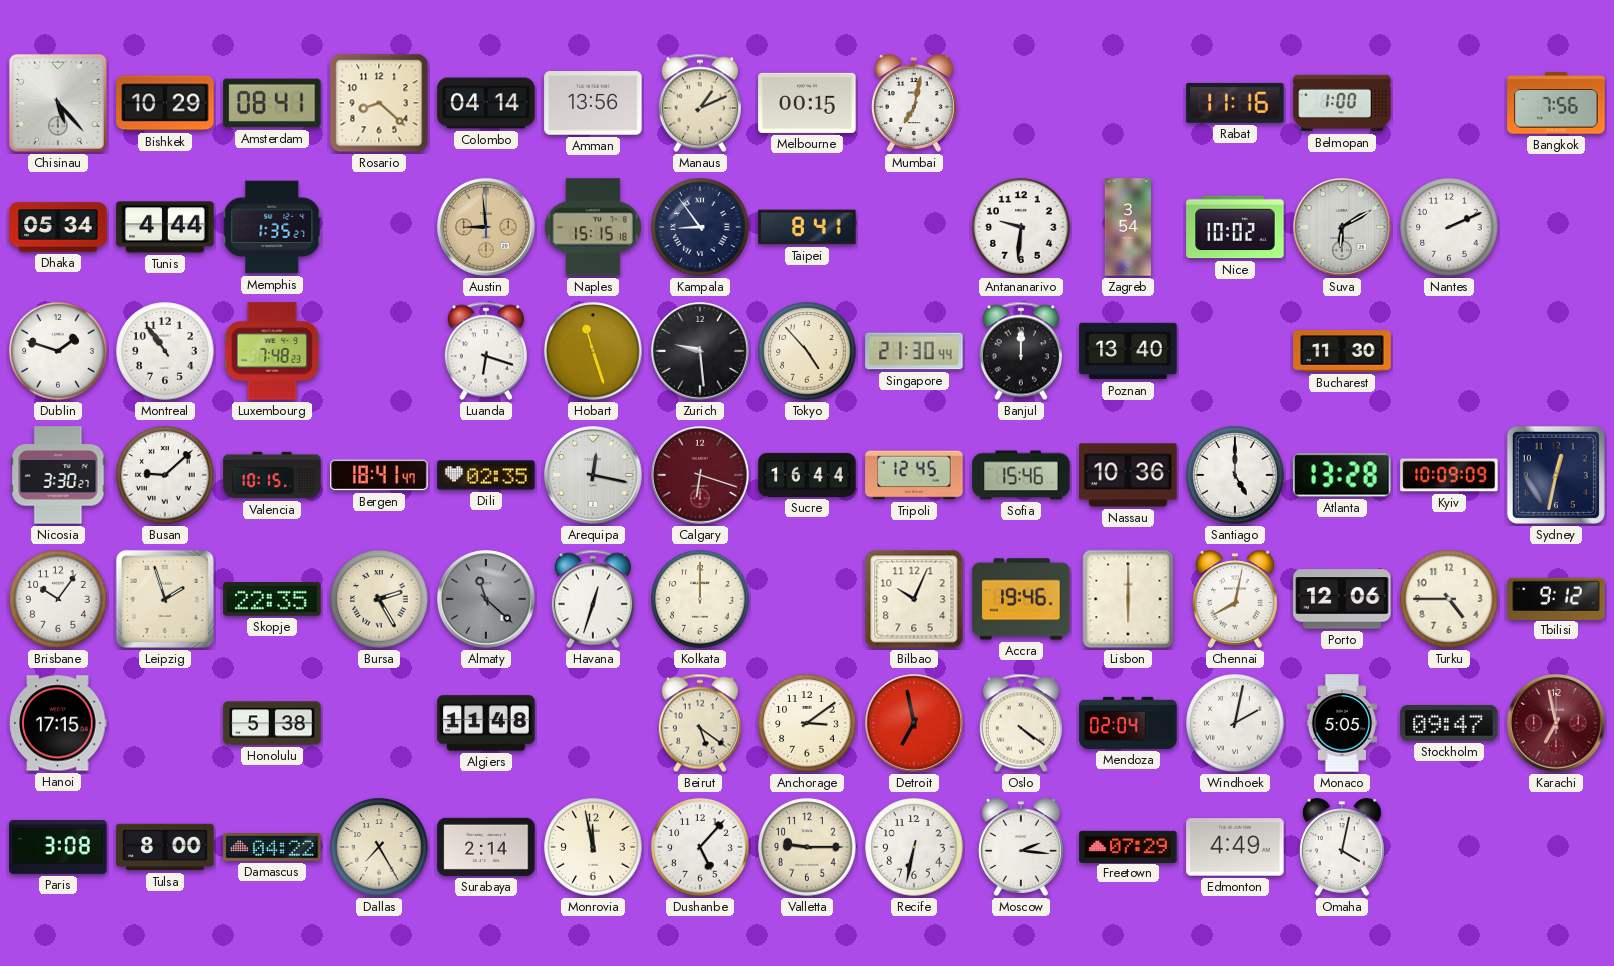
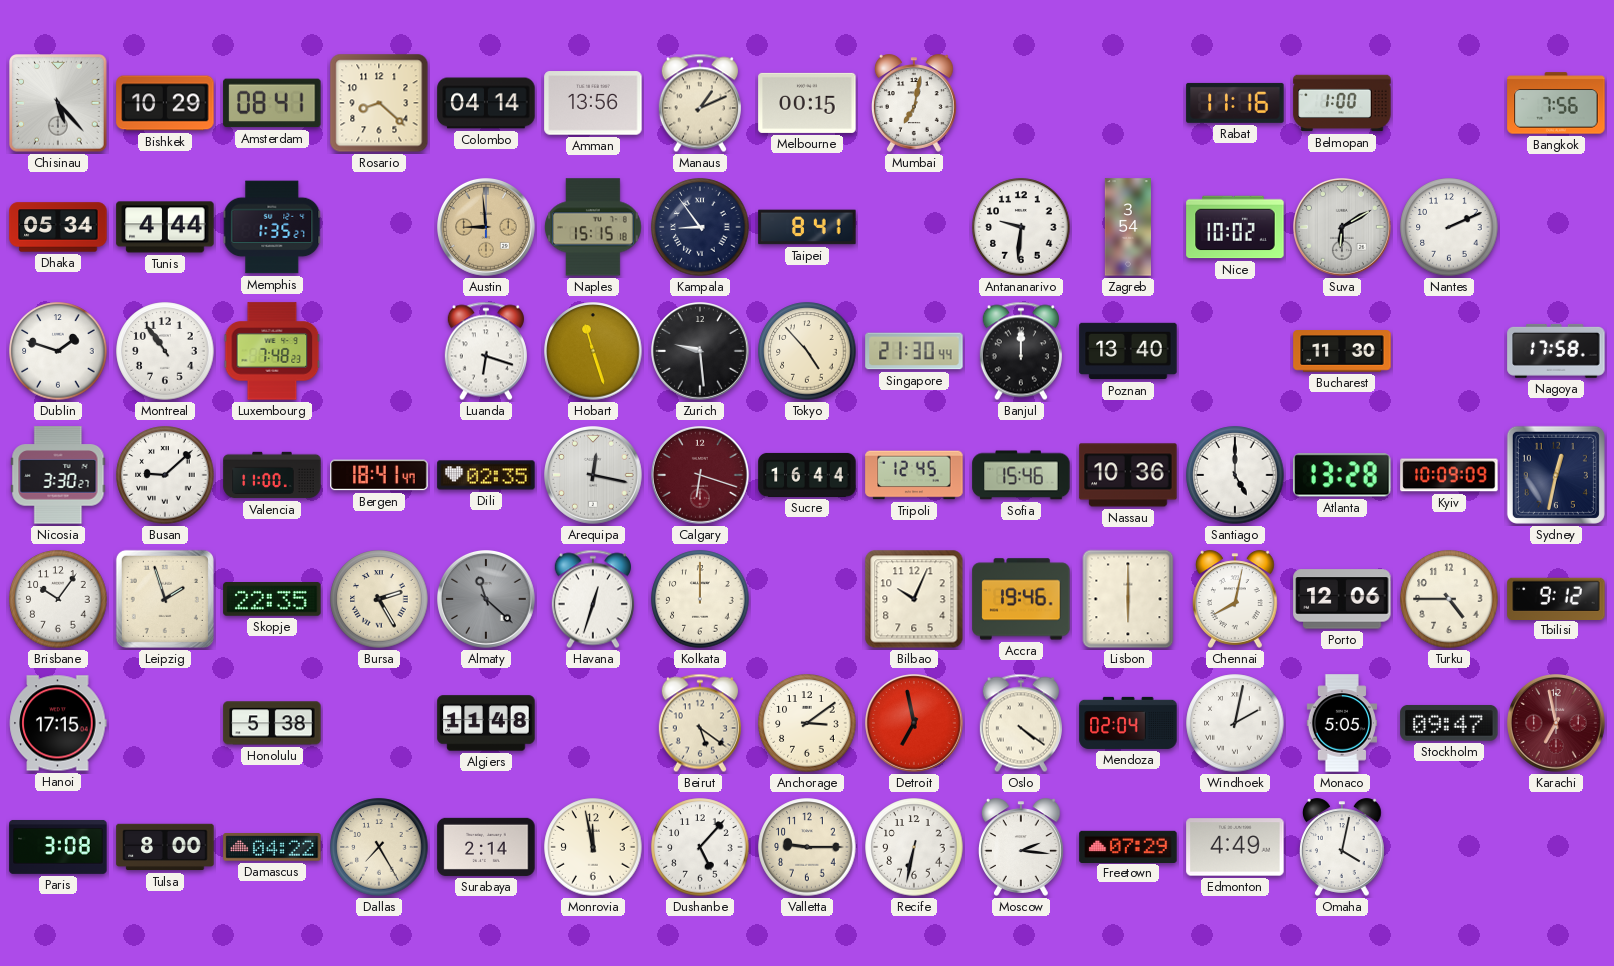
Nagoya: none -> 17:58
Valencia: 10:15 -> 11:00
